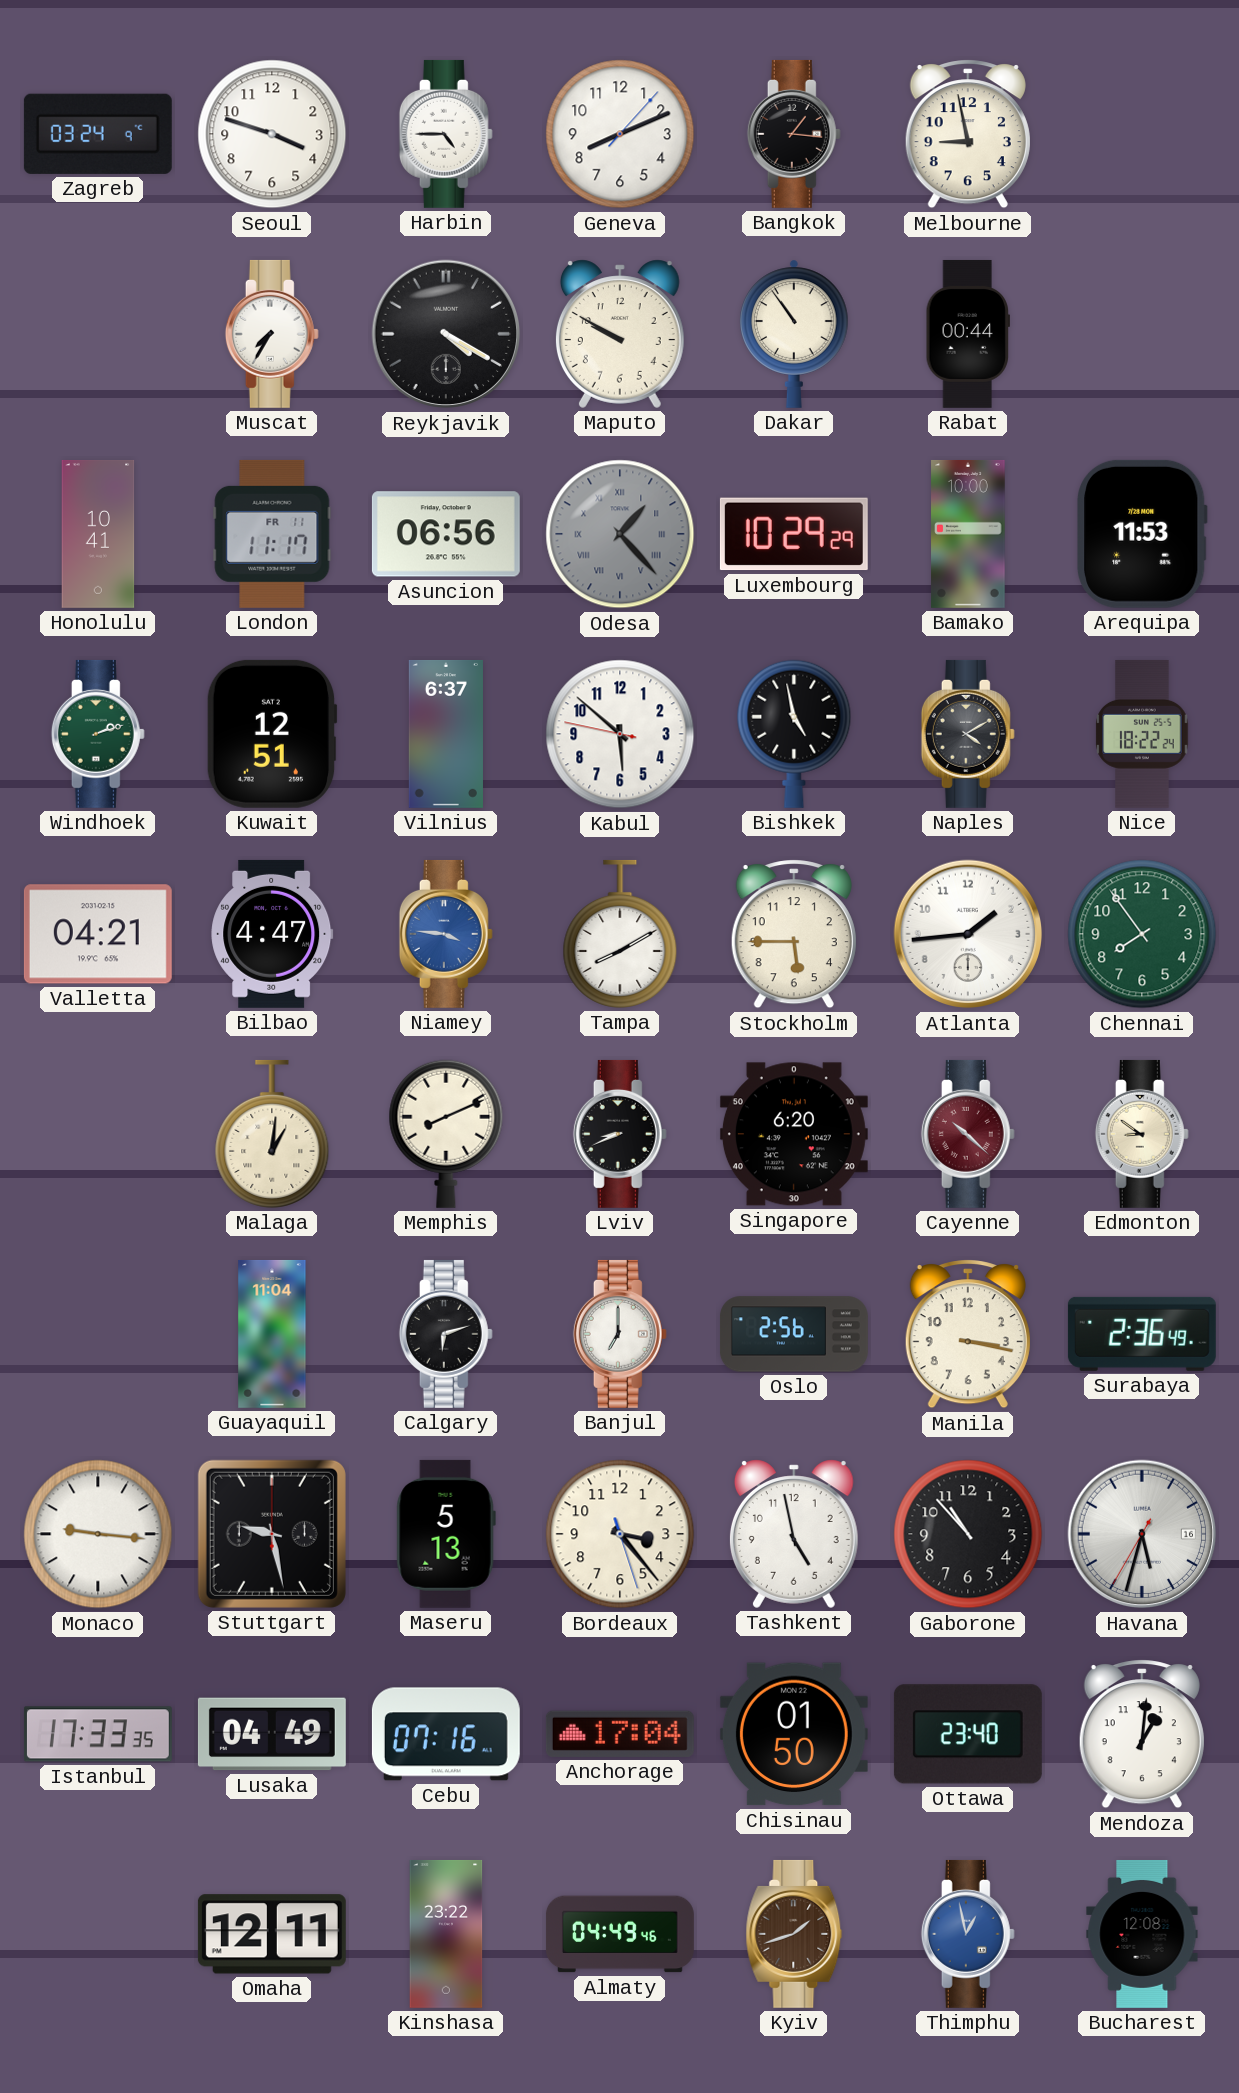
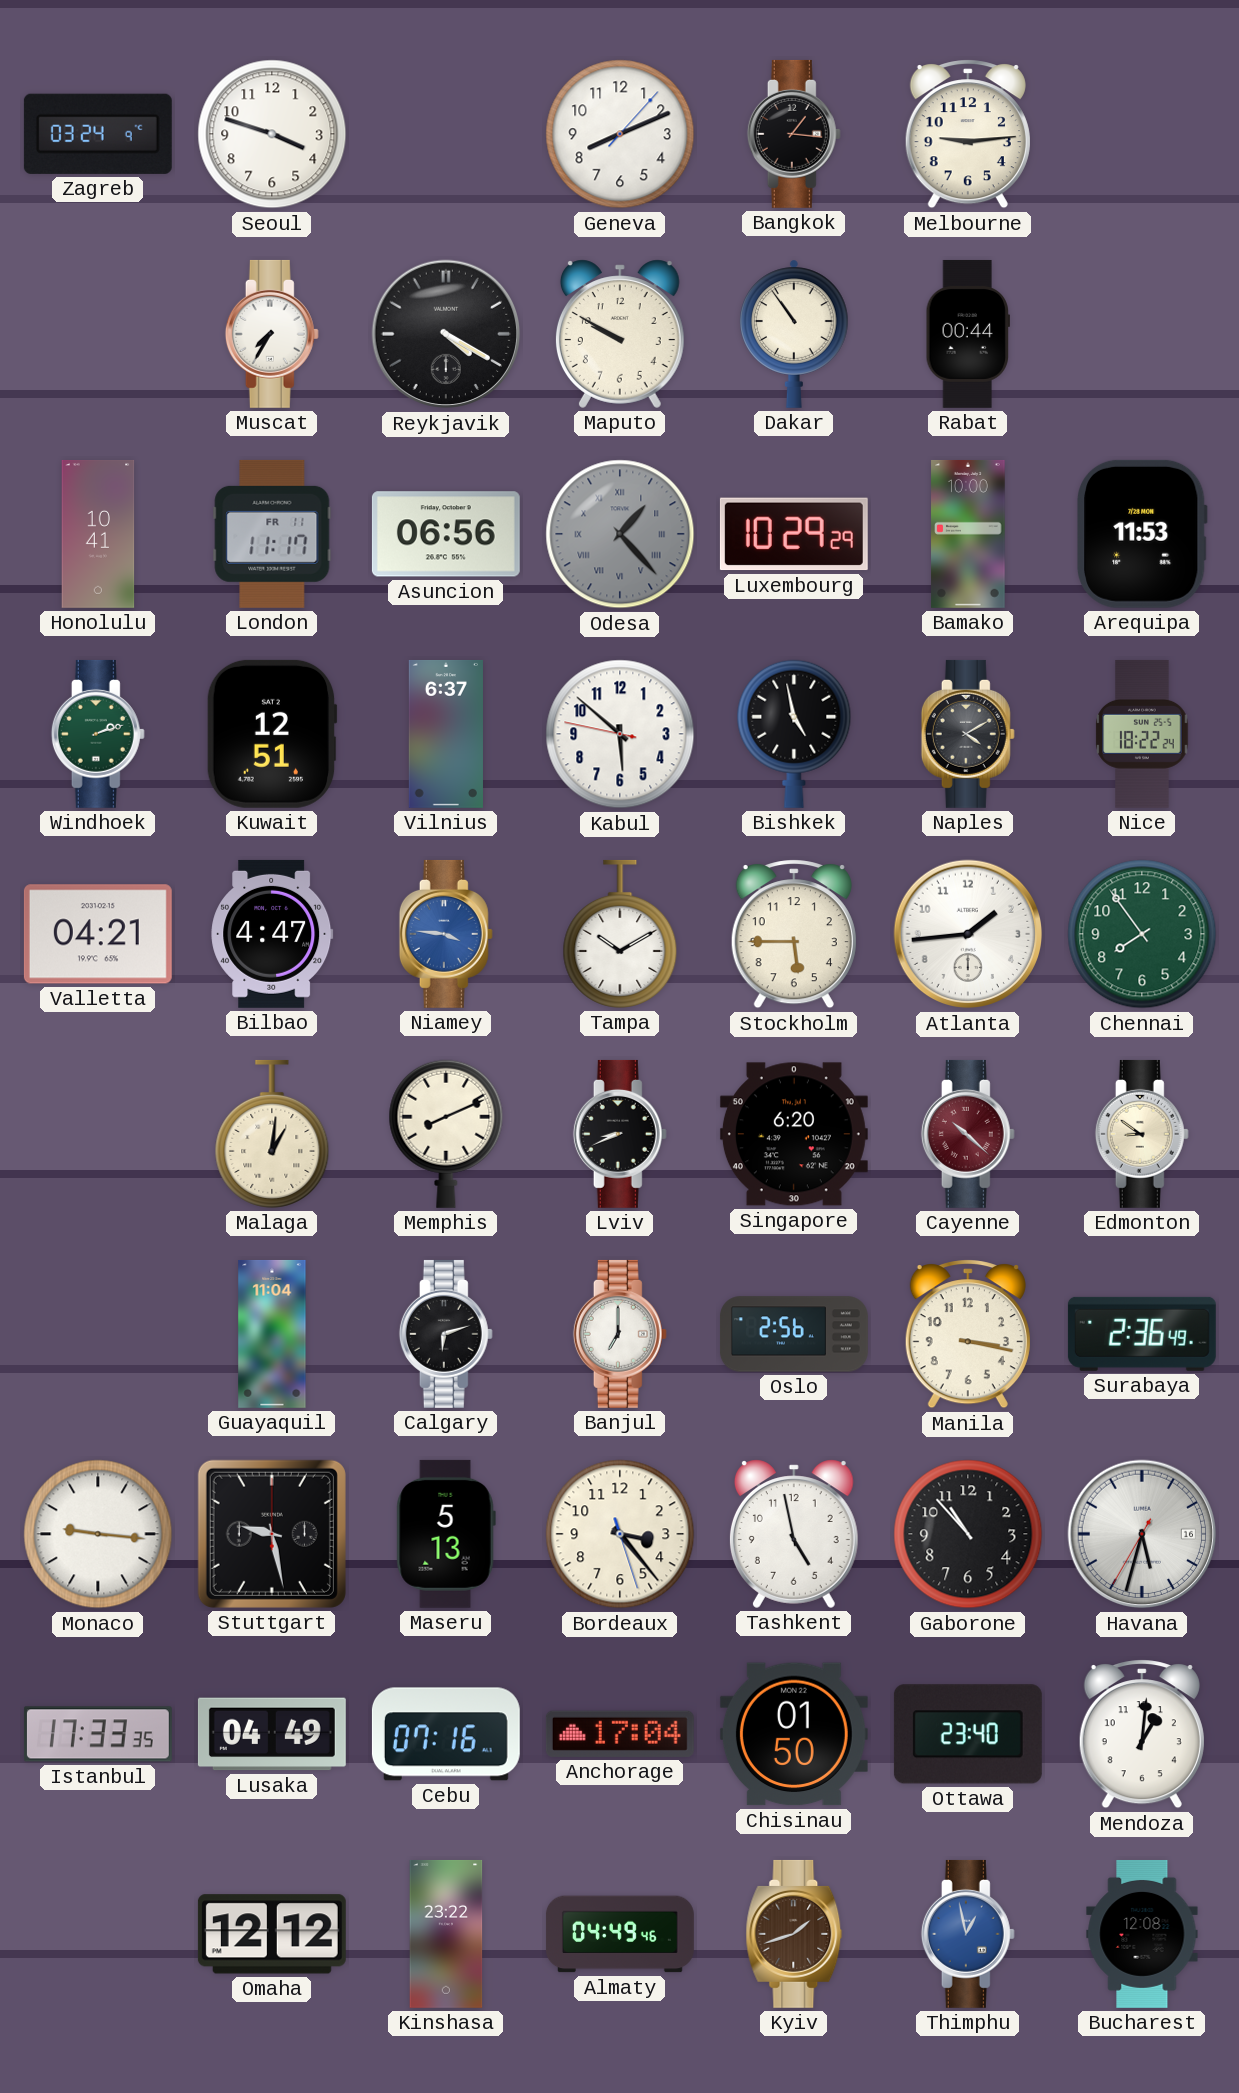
Harbin: 4:45 -> none
Melbourne: 8:58 -> 9:14
Tampa: 8:10 -> 10:10
Omaha: 12:11 -> 12:12
